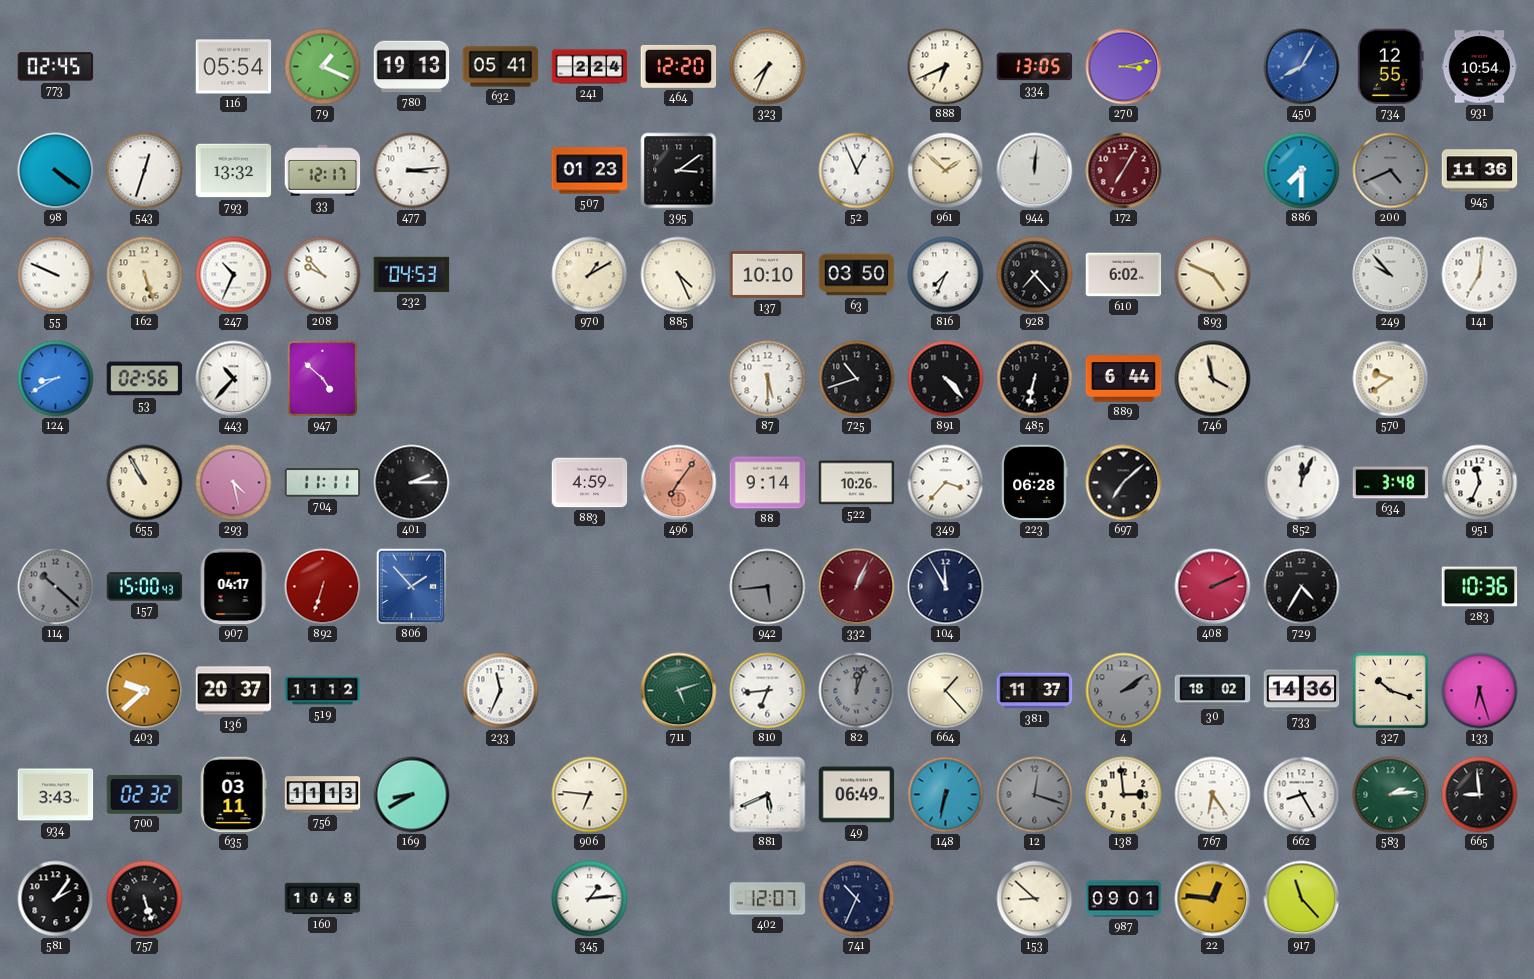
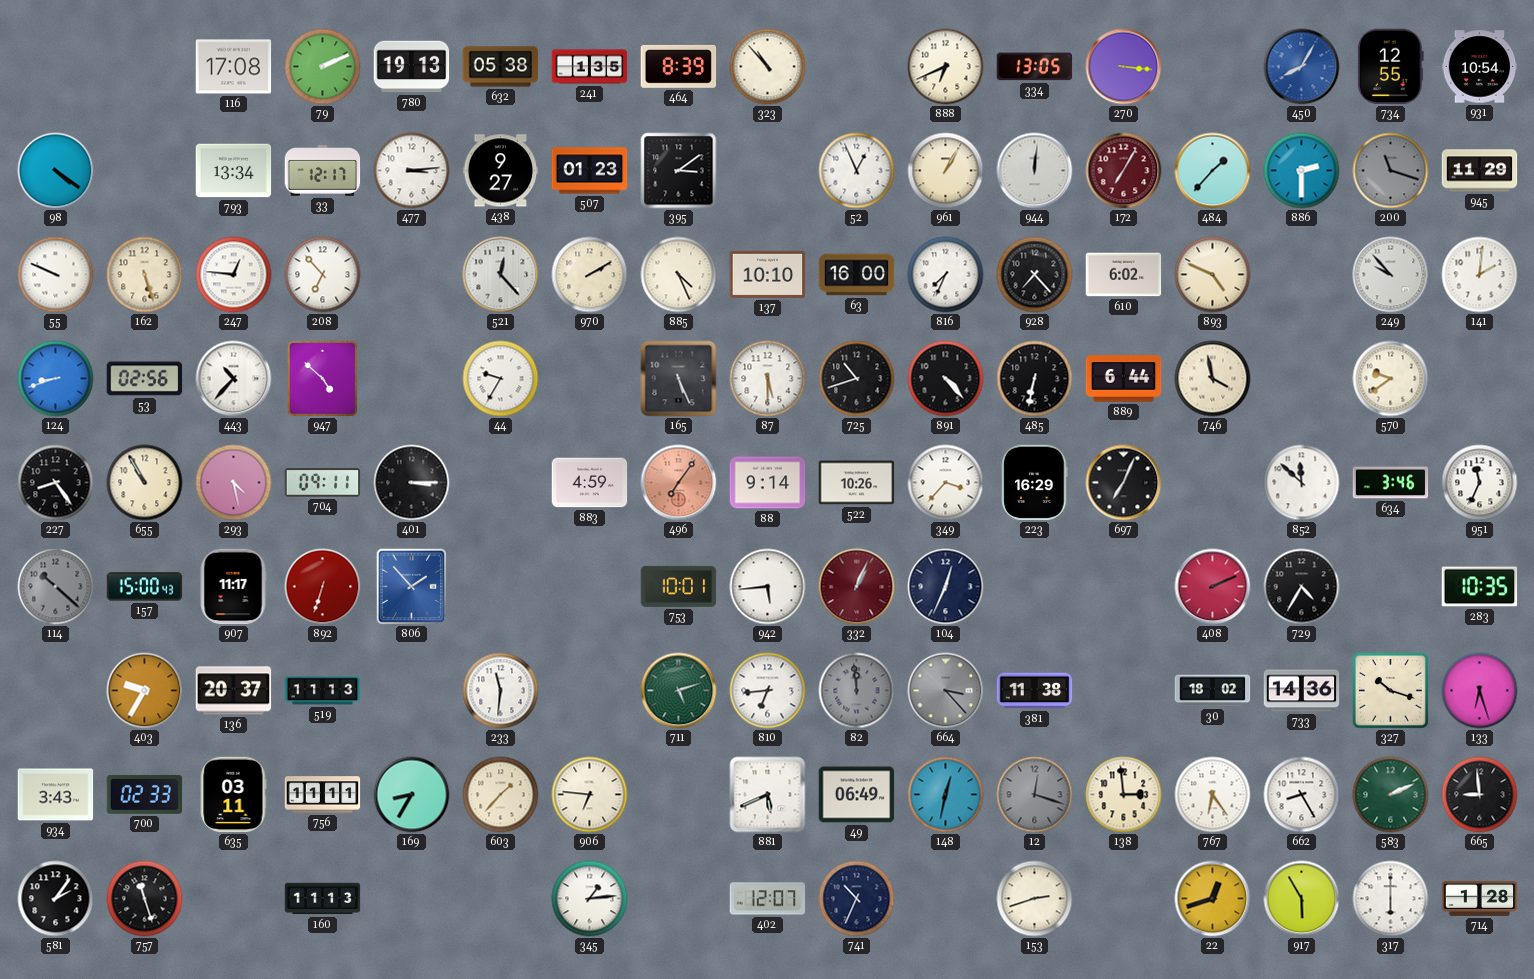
773: 02:45 -> none
116: 05:54 -> 17:08
79: 1:19 -> 2:11
632: 05:41 -> 05:38
241: 2:24 -> 1:35
464: 12:20 -> 8:39
323: 7:34 -> 10:53
270: 3:13 -> 3:16
543: 12:33 -> none
793: 13:32 -> 13:34
438: none -> 9:27
961: 1:52 -> 1:05
484: none -> 1:37
886: 7:30 -> 2:30
200: 4:41 -> 11:18
945: 11:36 -> 11:29
247: 10:34 -> 12:46
208: 9:53 -> 6:53
232: 04:53 -> none
521: none -> 12:23
970: 1:10 -> 2:10
63: 03:50 -> 16:00
141: 7:01 -> 2:01
124: 8:40 -> 8:42
44: none -> 9:35
165: none -> 5:26
227: none -> 8:24
704: 11:11 -> 09:11
401: 2:15 -> 3:15
223: 06:28 -> 16:29
697: 7:08 -> 7:04
852: 12:04 -> 11:52
634: 3:48 -> 3:46
907: 04:17 -> 11:17
753: none -> 10:01
942 dial: grey -> white
104: 11:55 -> 12:34
283: 10:36 -> 10:35
403: 9:38 -> 9:35
519: 11:12 -> 11:13
233: 11:34 -> 11:31
82: 12:03 -> 11:59
664: 1:23 -> 3:23
664 dial: cream -> grey
381: 11:37 -> 11:38
4: 2:09 -> none
700: 02:32 -> 02:33
756: 11:13 -> 11:11
169: 8:40 -> 8:35
603: none -> 1:37
148: 6:32 -> 12:32
583: 2:14 -> 2:11
757: 5:27 -> 11:27
160: 10:48 -> 11:13
153: 8:52 -> 2:42
987: 09:01 -> none
22: 12:46 -> 12:42
917: 11:23 -> 5:55
317: none -> 6:00
714: none -> 1:28
